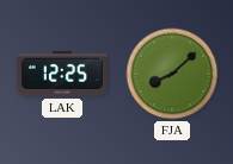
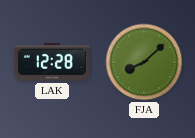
LAK: 12:25 -> 12:28
